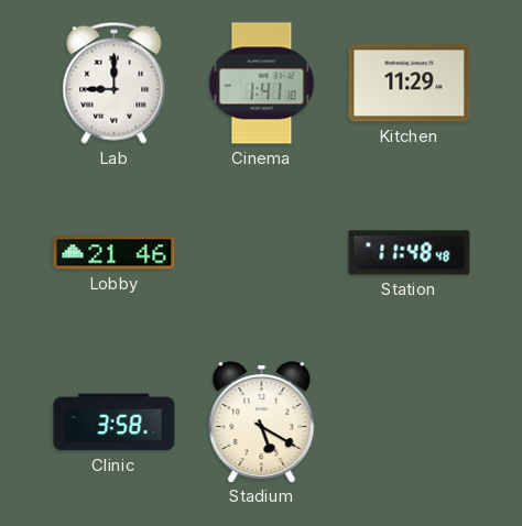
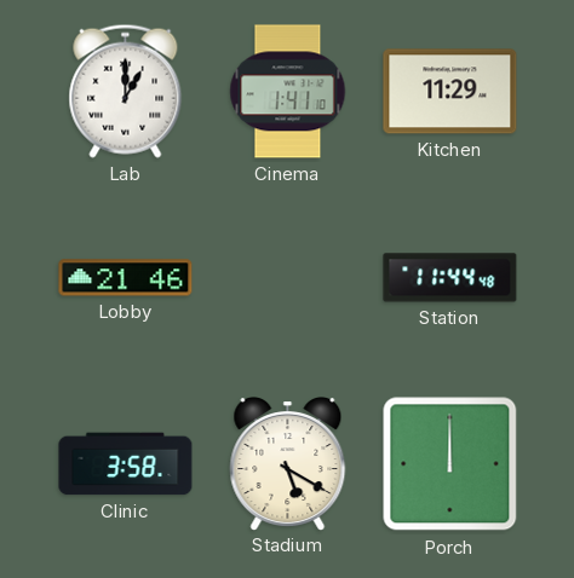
Lab: 9:00 -> 1:00
Station: 11:48 -> 11:44
Porch: none -> 12:00
